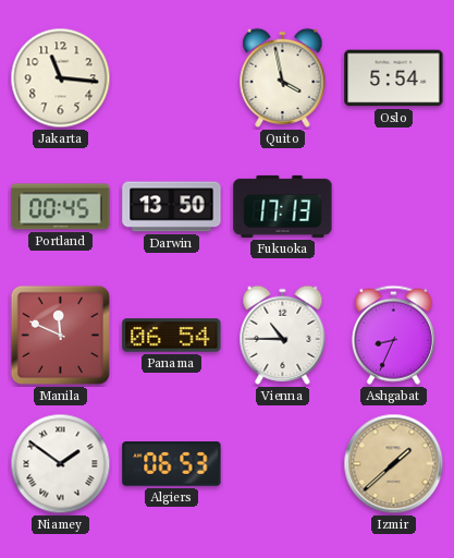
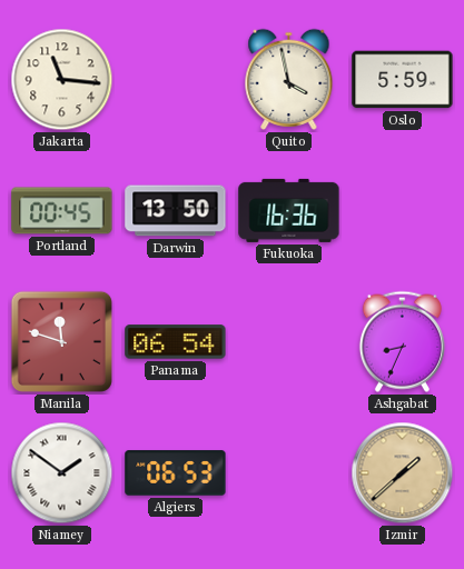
Oslo: 5:54 -> 5:59
Fukuoka: 17:13 -> 16:36
Manila: 11:49 -> 11:48
Vienna: 10:45 -> none
